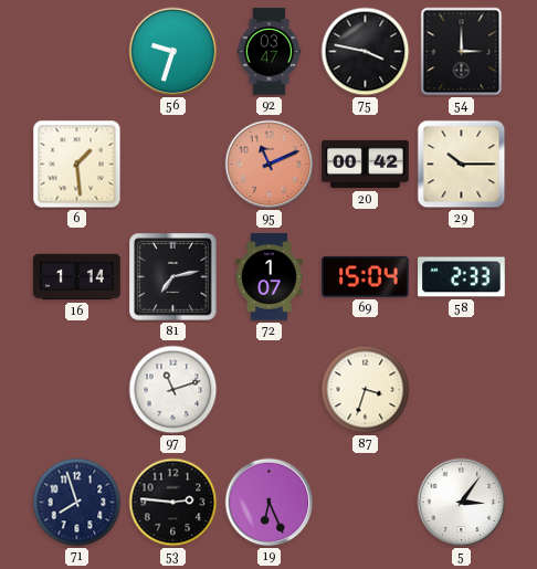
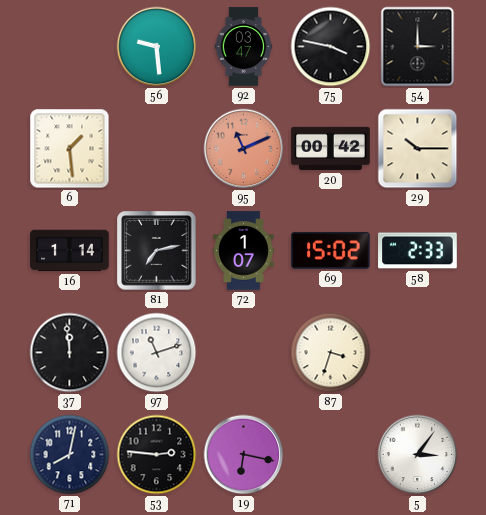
56: 9:33 -> 9:29
69: 15:04 -> 15:02
37: none -> 11:59
71: 7:57 -> 8:02
19: 6:26 -> 6:17
